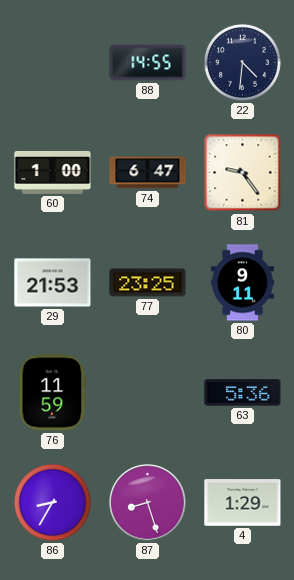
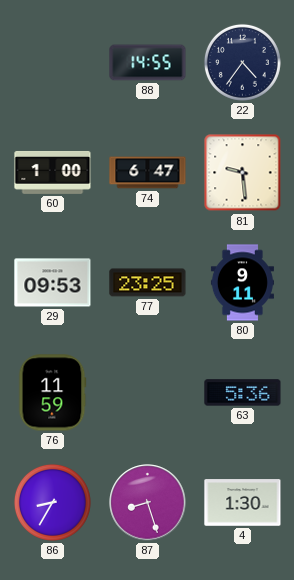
22: 4:31 -> 4:36
81: 9:24 -> 9:29
29: 21:53 -> 09:53
4: 1:29 -> 1:30
